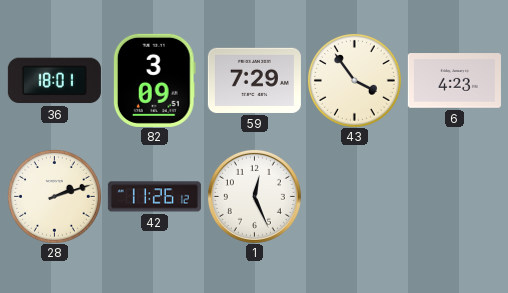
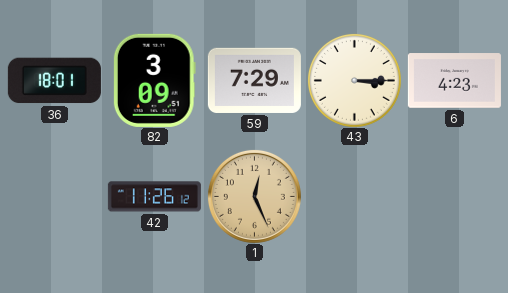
43: 3:54 -> 3:15
28: 2:12 -> none
1 dial: white -> champagne
